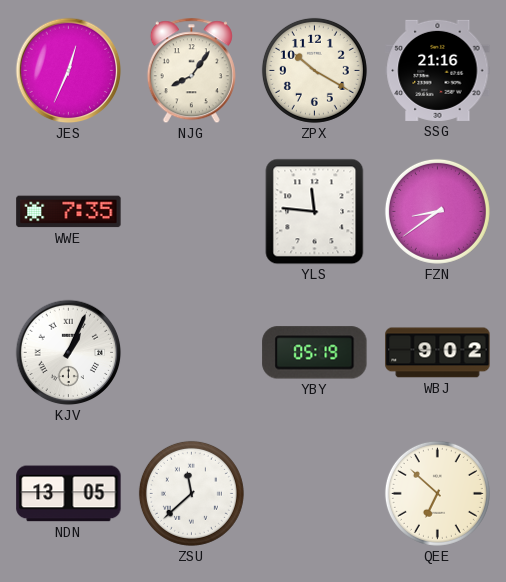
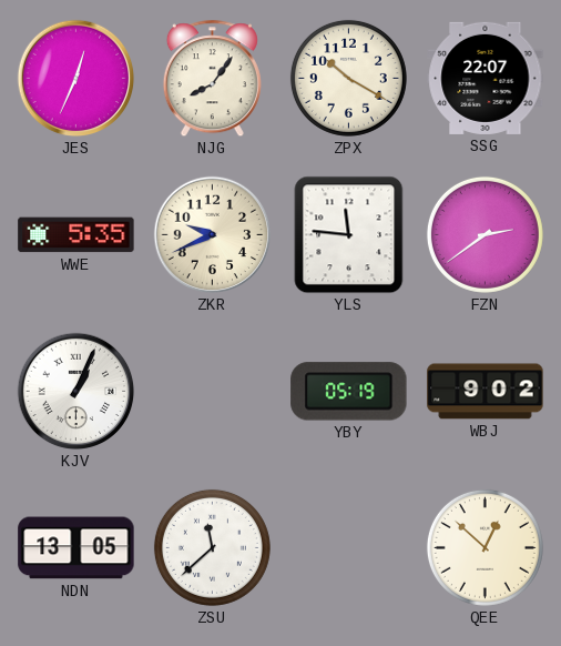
SSG: 21:16 -> 22:07
WWE: 7:35 -> 5:35
ZKR: none -> 9:41
FZN: 8:39 -> 2:39
QEE: 6:52 -> 12:52
